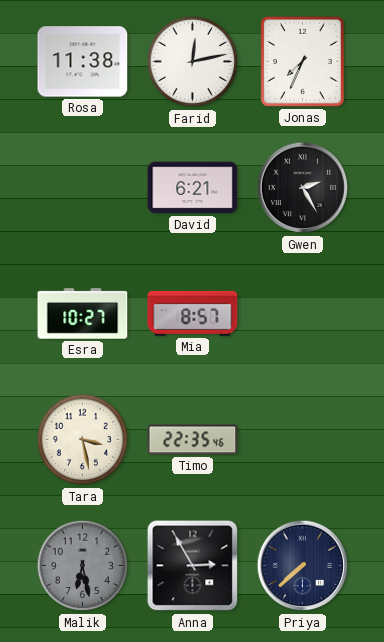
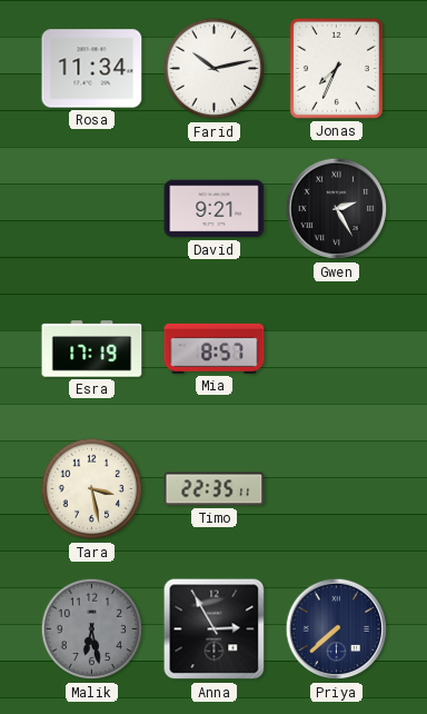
Rosa: 11:38 -> 11:34
Farid: 12:13 -> 10:13
David: 6:21 -> 9:21
Esra: 10:27 -> 17:19
Timo: 22:35:46 -> 22:35:11
